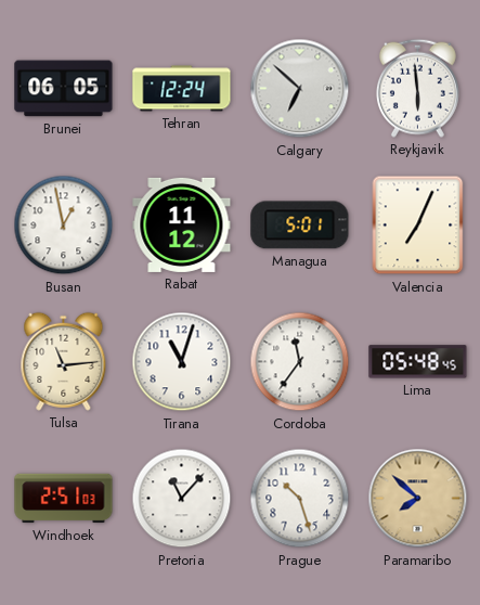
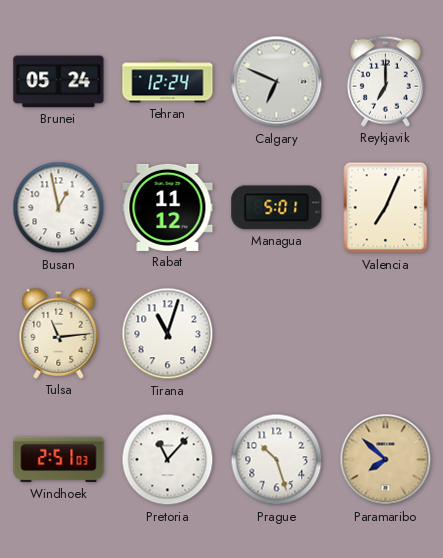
Brunei: 06:05 -> 05:24
Calgary: 6:52 -> 6:49
Reykjavik: 5:59 -> 7:00
Cordoba: 11:36 -> none
Lima: 05:48 -> none
